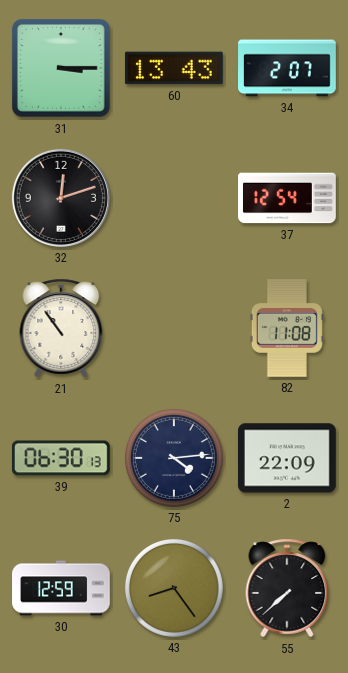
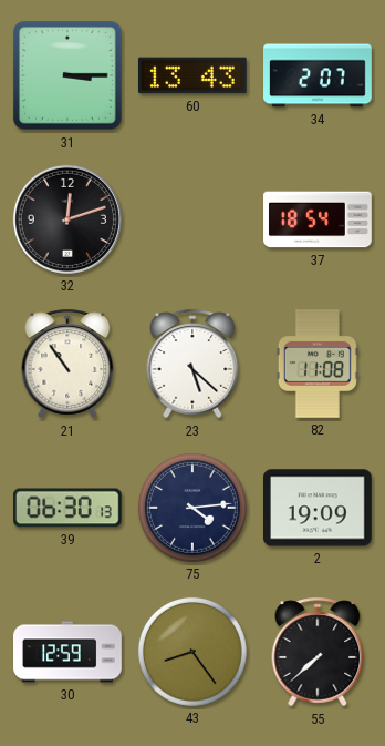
37: 12:54 -> 18:54
23: none -> 5:22
2: 22:09 -> 19:09
